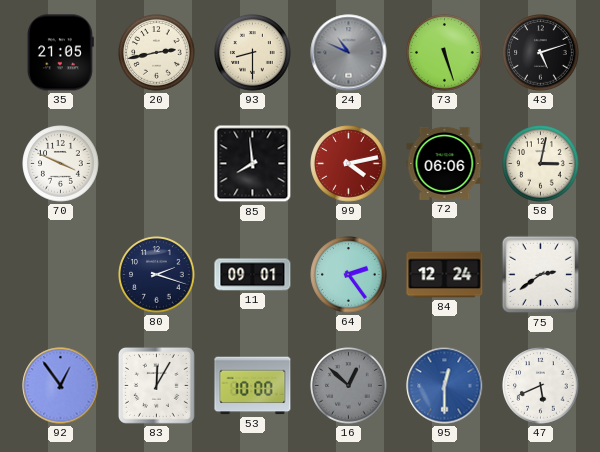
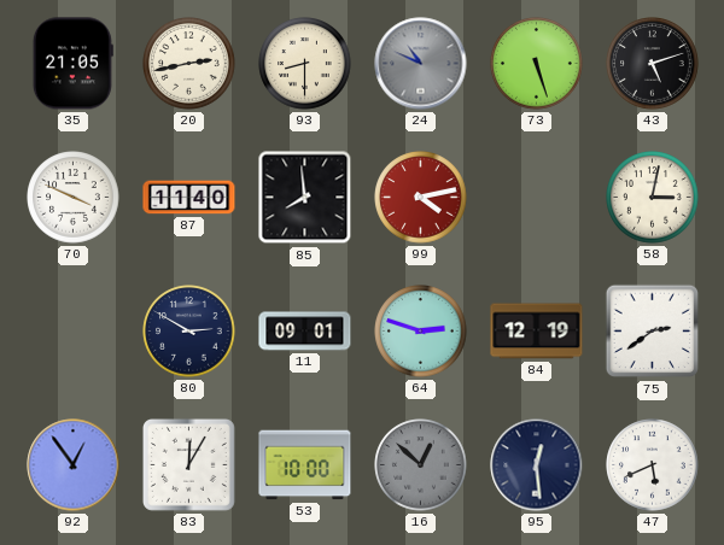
87: none -> 11:40
72: 06:06 -> none
80: 2:18 -> 2:50
64: 2:24 -> 2:48
84: 12:24 -> 12:19
95: 12:30 -> 12:29
95 dial: blue -> navy
